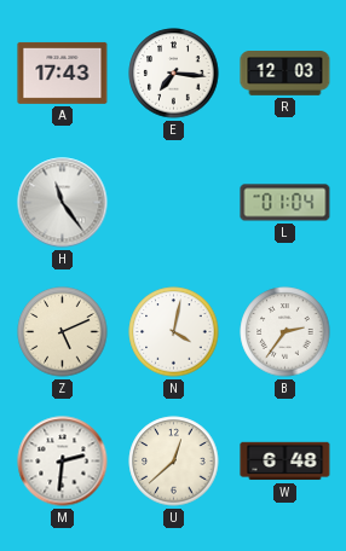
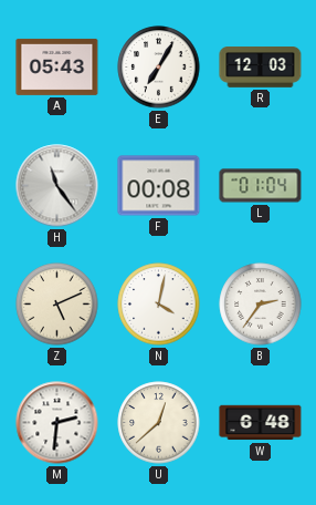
A: 17:43 -> 05:43
E: 7:16 -> 7:05
F: none -> 00:08
